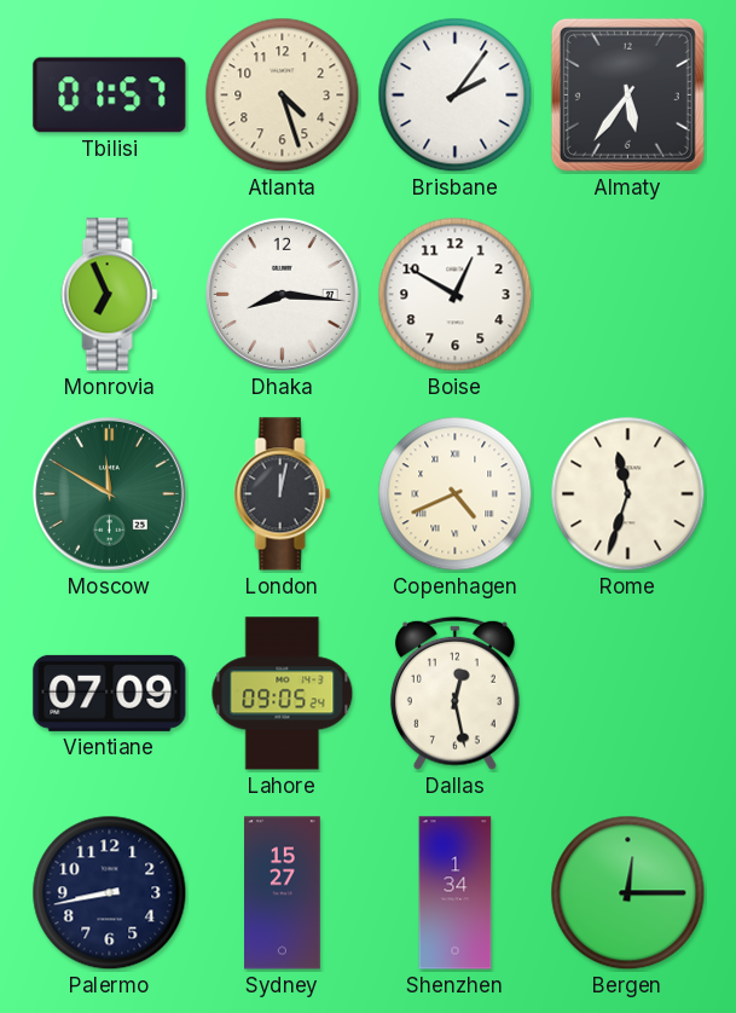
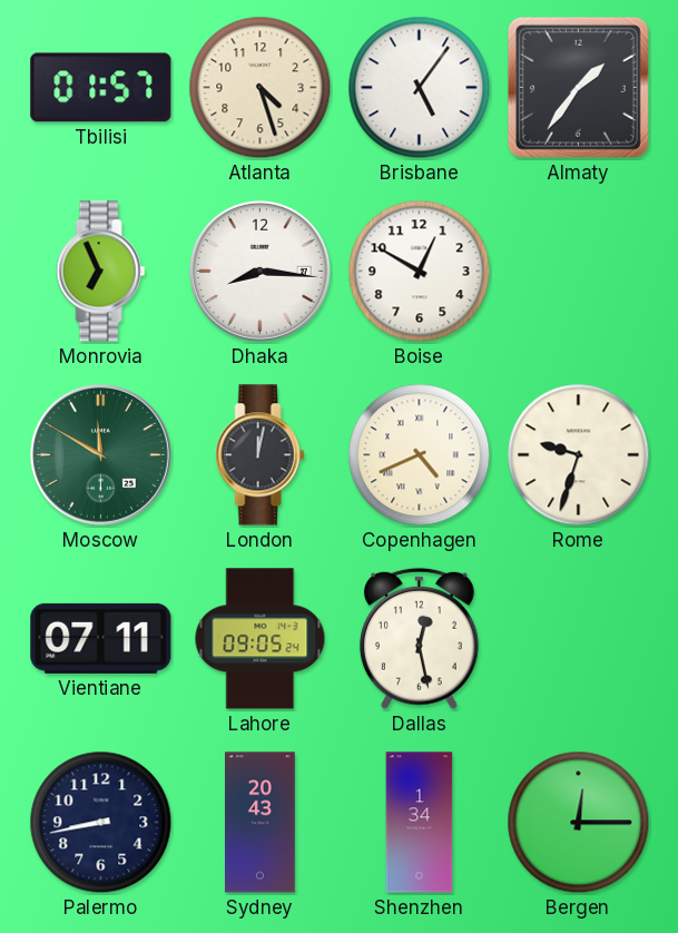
Brisbane: 2:06 -> 5:06
Almaty: 5:36 -> 1:36
Rome: 11:33 -> 9:33
Vientiane: 07:09 -> 07:11
Sydney: 15:27 -> 20:43
